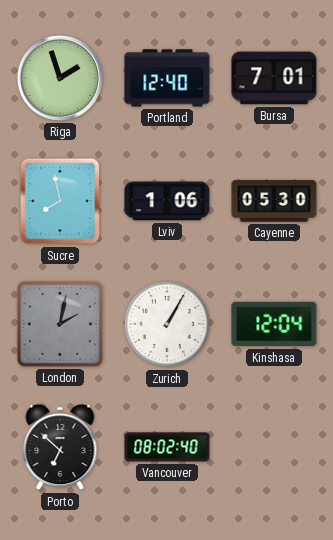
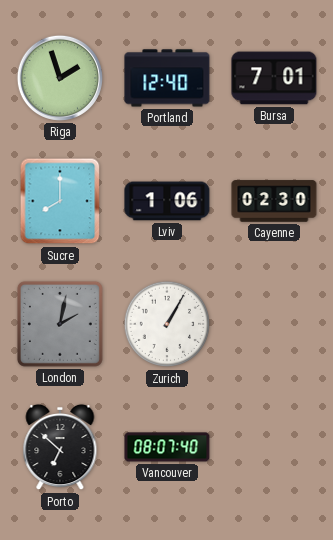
Sucre: 7:58 -> 8:00
Cayenne: 05:30 -> 02:30
Kinshasa: 12:04 -> none
Vancouver: 08:02 -> 08:07
